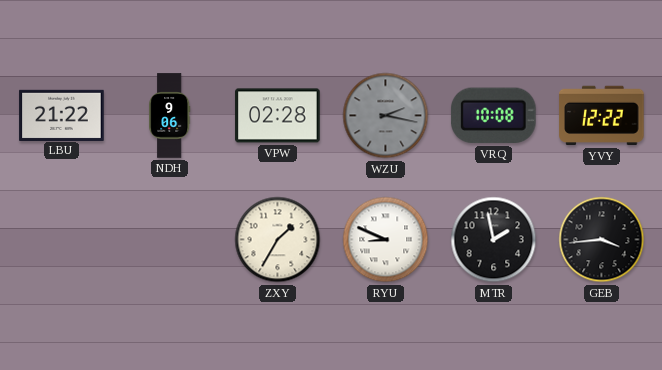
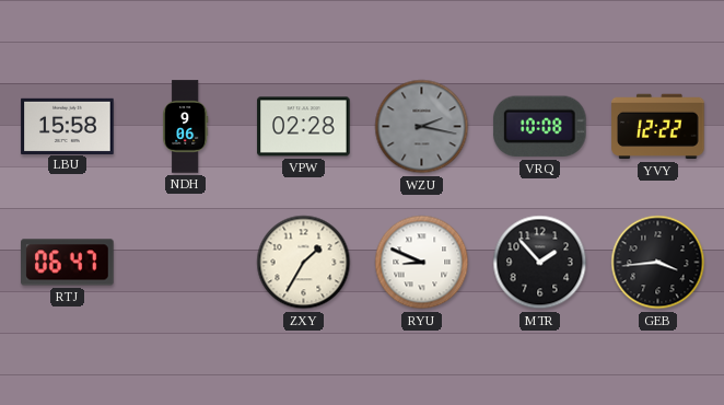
LBU: 21:22 -> 15:58
RTJ: none -> 06:47
MTR: 1:58 -> 1:53
